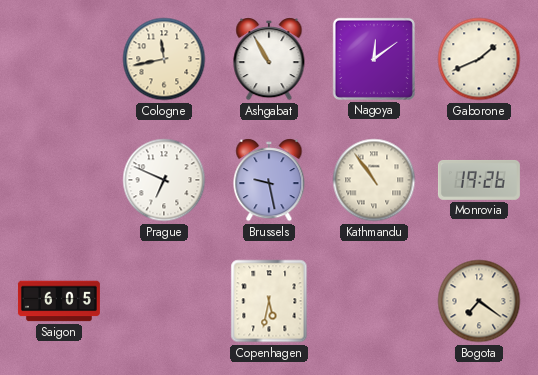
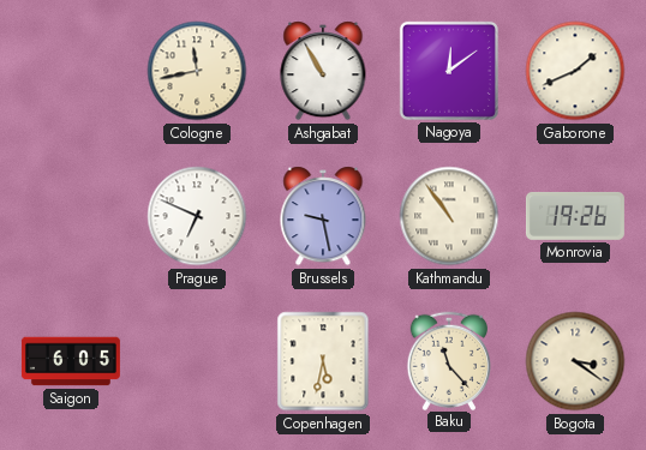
Baku: none -> 11:23
Bogota: 7:21 -> 3:21
